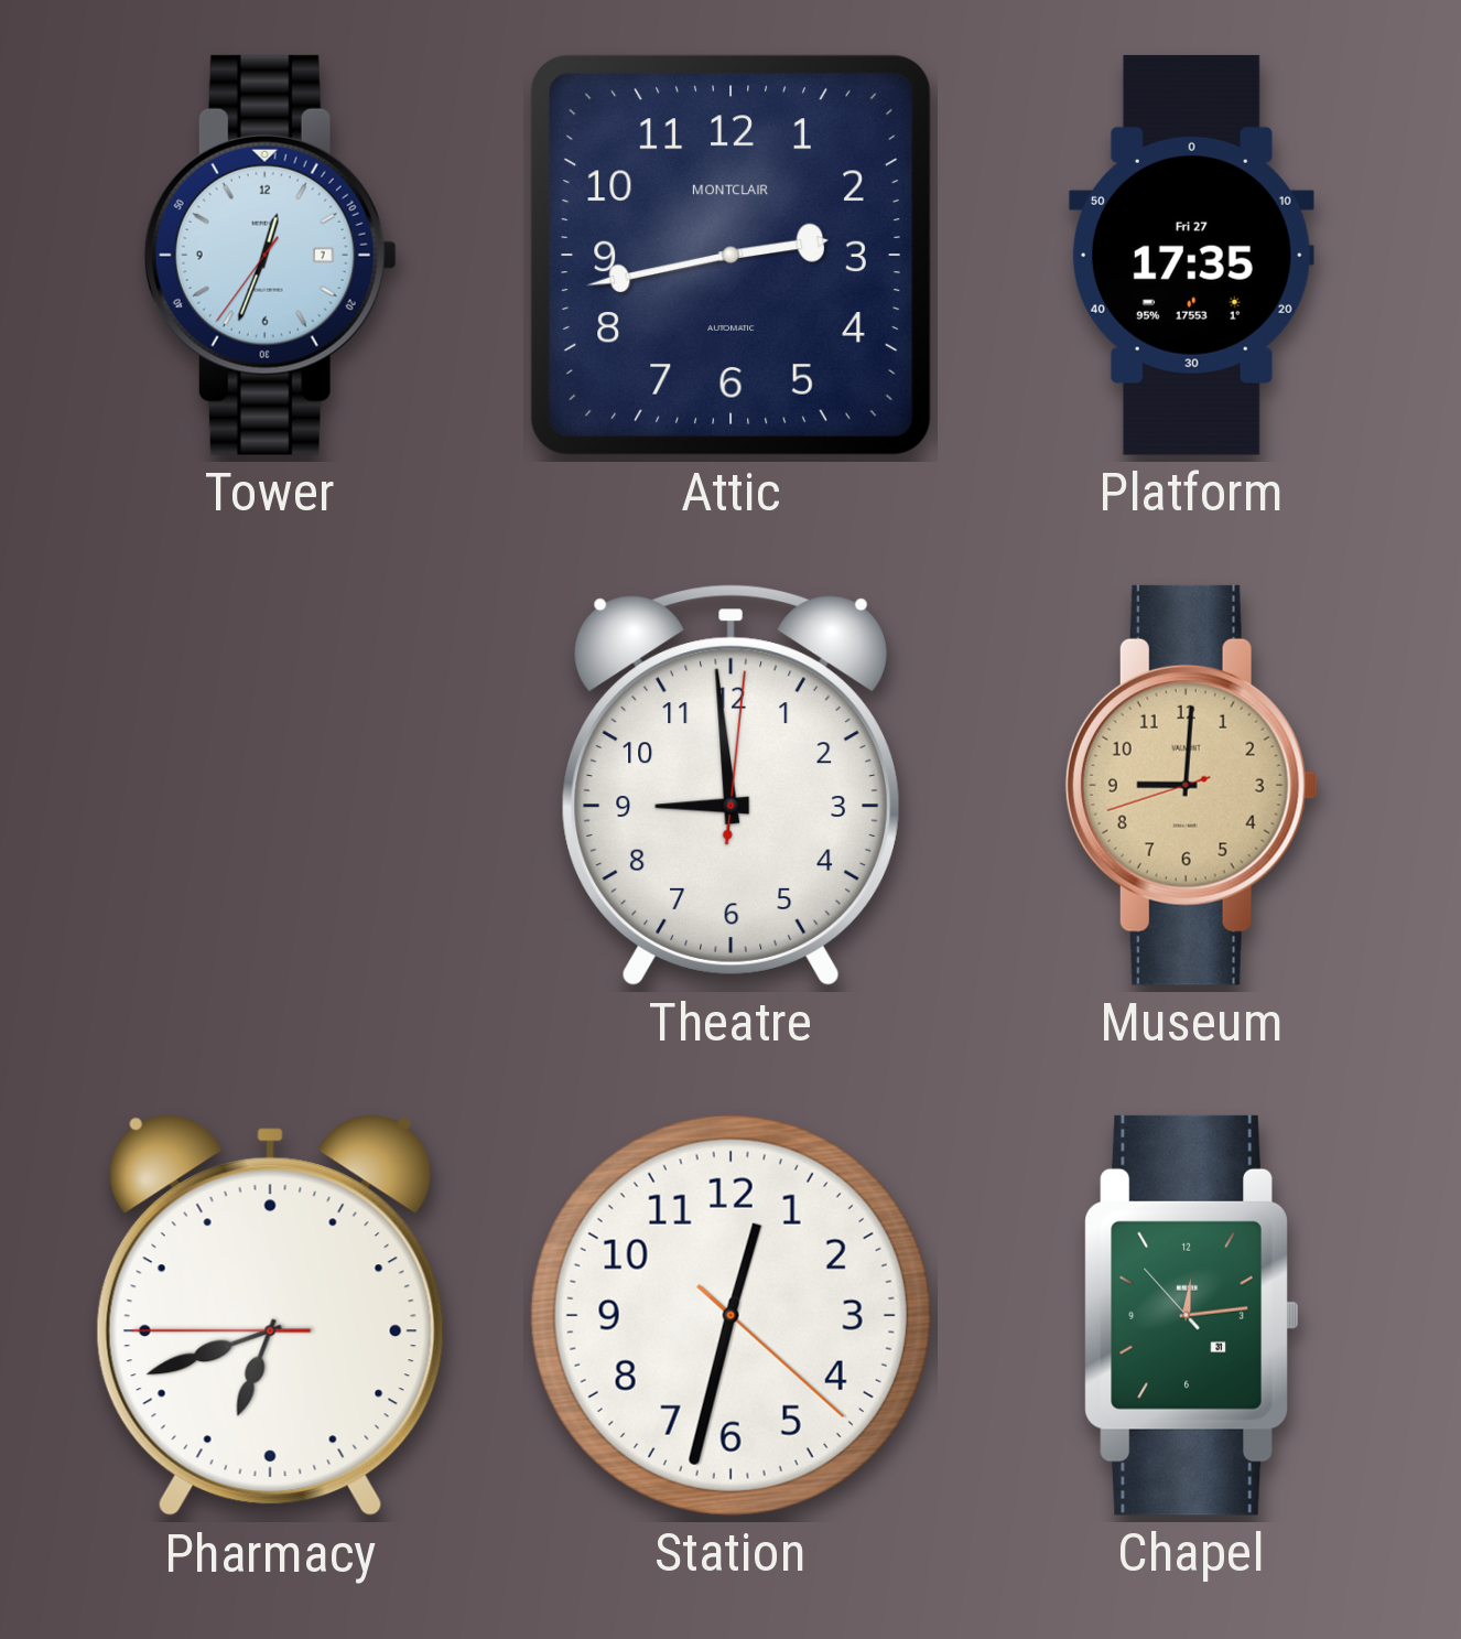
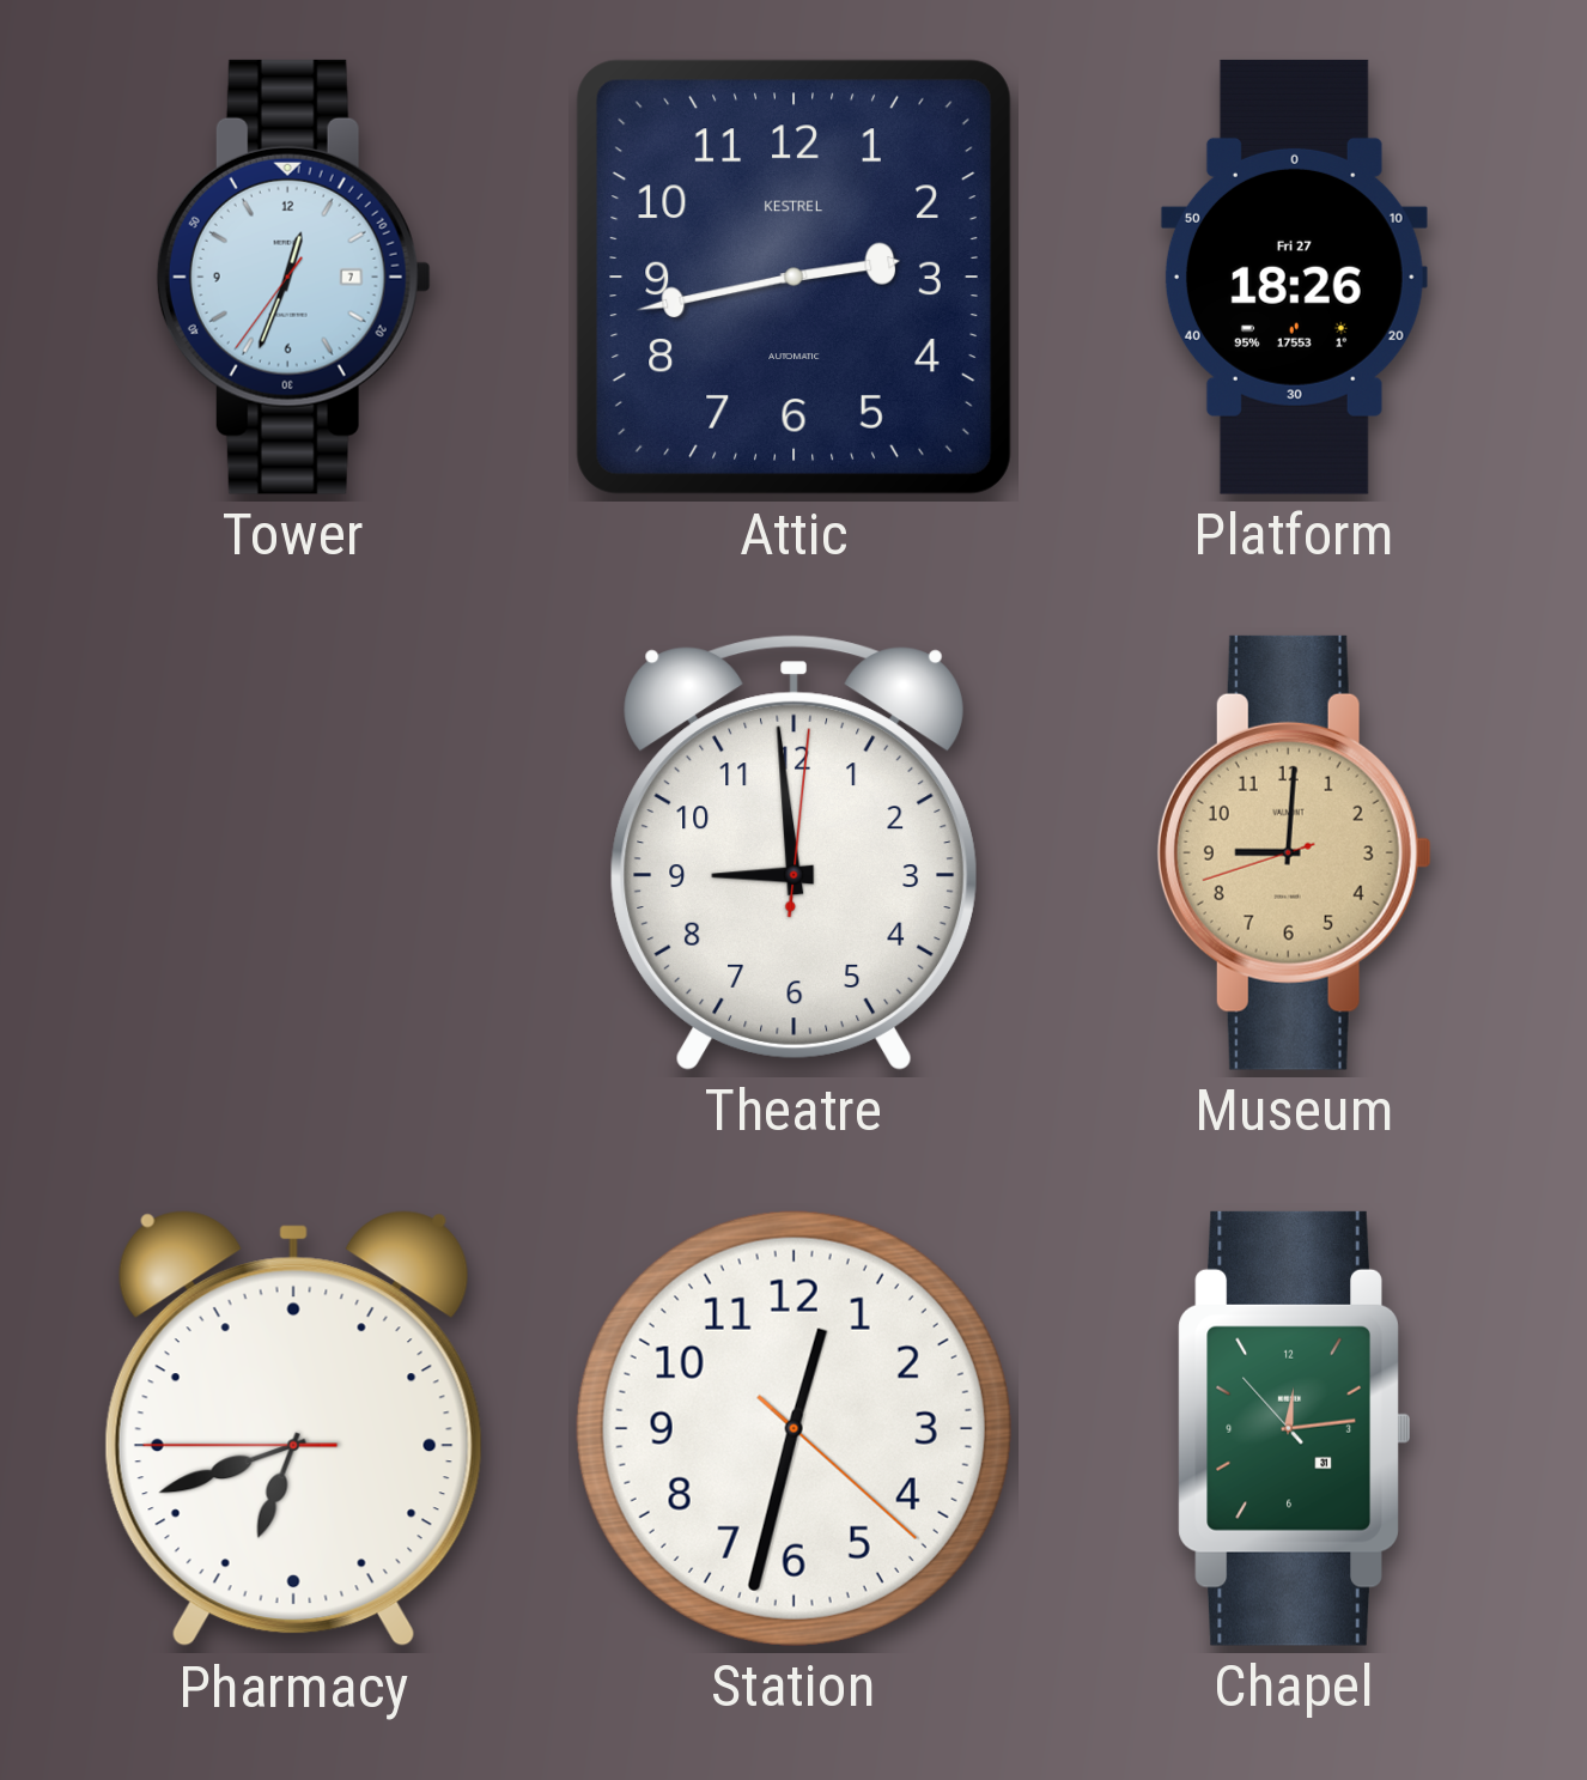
Attic brand: MONTCLAIR -> KESTREL
Platform: 17:35 -> 18:26
